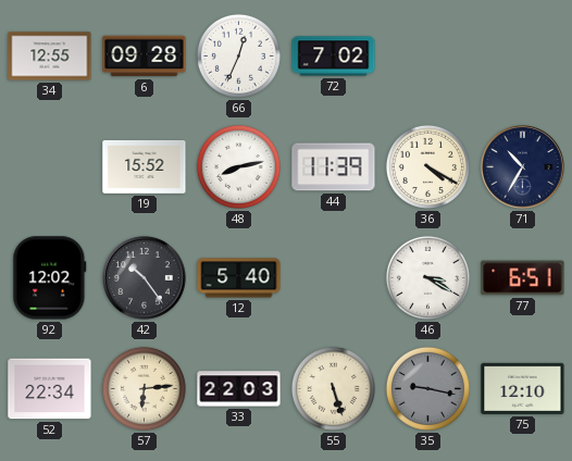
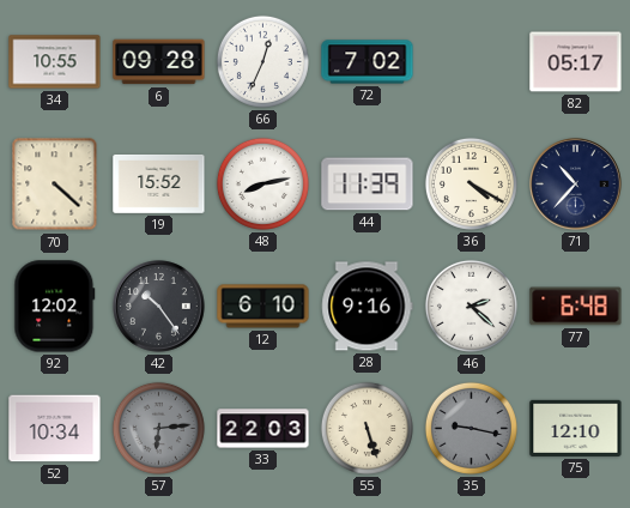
34: 12:55 -> 10:55
82: none -> 05:17
70: none -> 4:22
71: 10:35 -> 10:37
12: 5:40 -> 6:10
28: none -> 9:16
46: 3:20 -> 2:22
77: 6:51 -> 6:48
52: 22:34 -> 10:34
57 dial: cream -> grey
